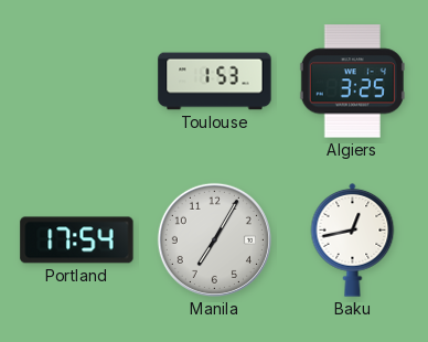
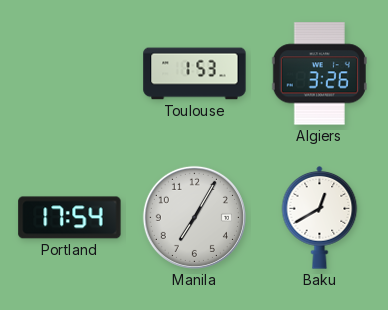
Algiers: 3:25 -> 3:26
Baku: 12:43 -> 12:40
